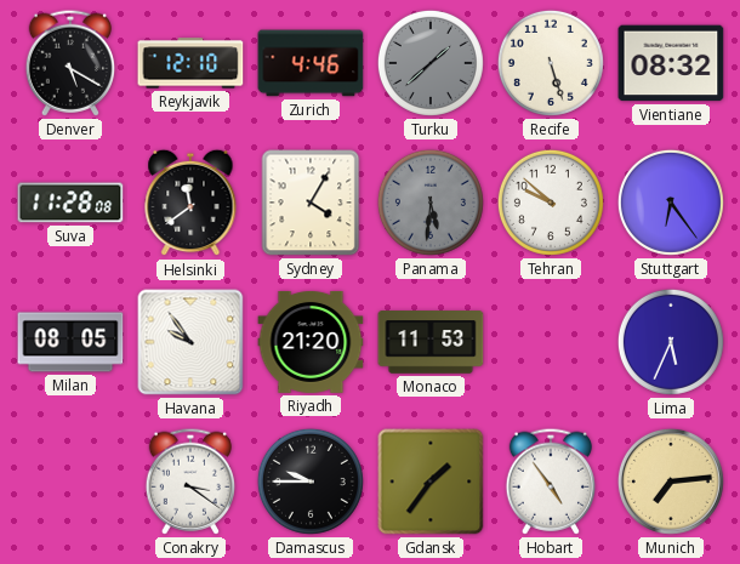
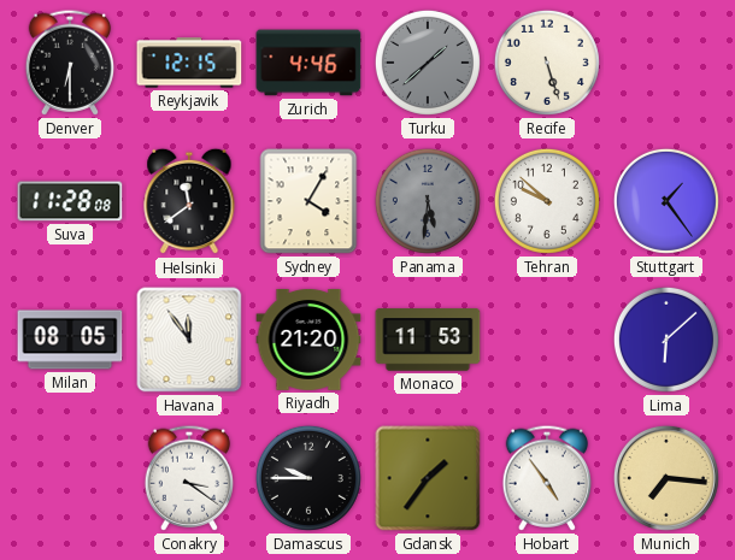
Denver: 5:20 -> 6:30
Reykjavik: 12:10 -> 12:15
Vientiane: 08:32 -> none
Stuttgart: 6:24 -> 1:24
Havana: 9:54 -> 11:54
Lima: 5:34 -> 6:08
Munich: 7:14 -> 7:16
